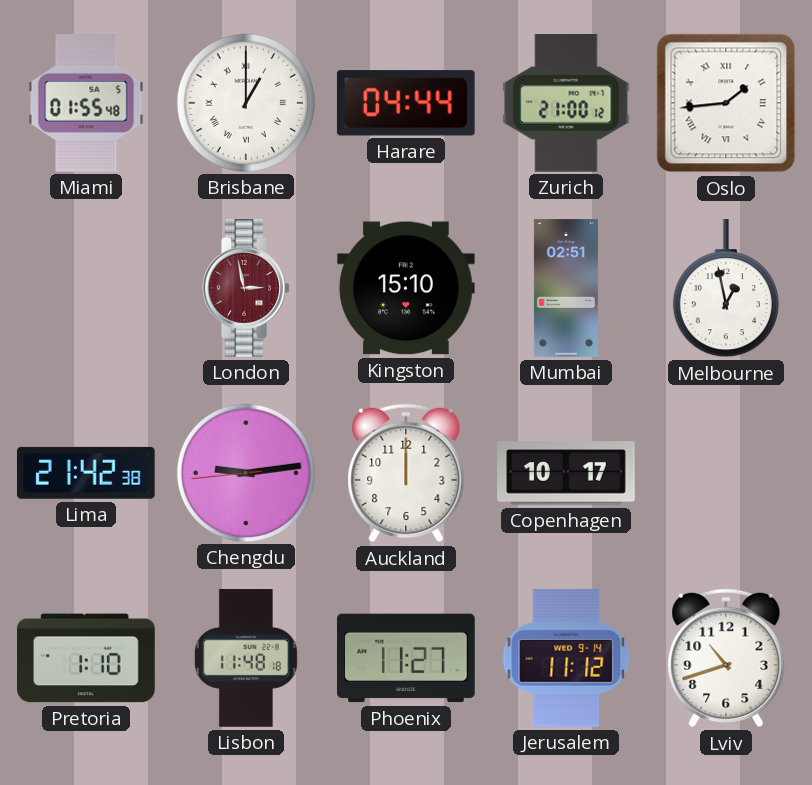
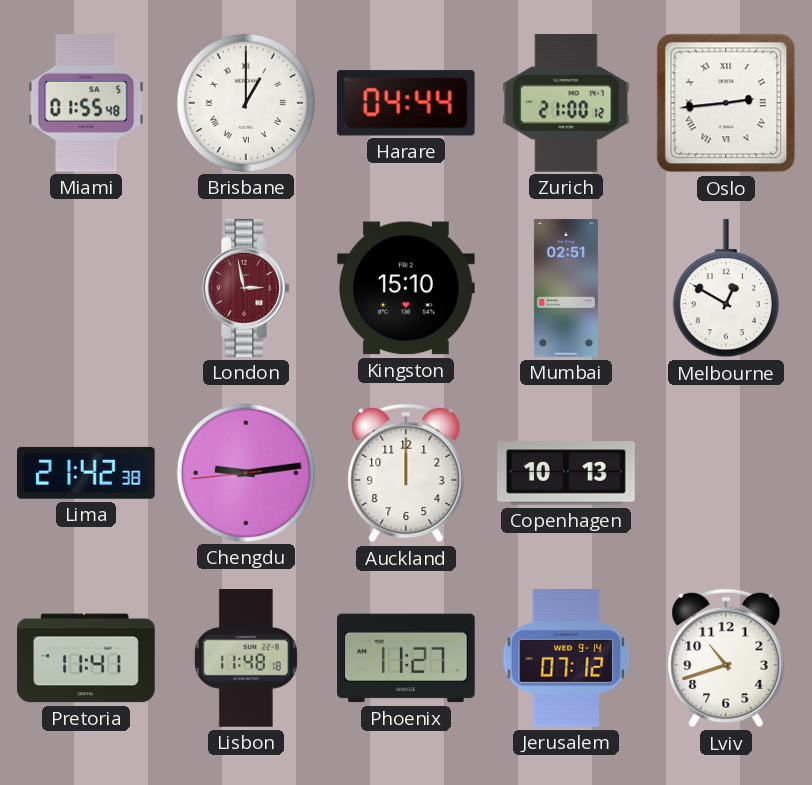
Oslo: 1:44 -> 2:44
Melbourne: 12:58 -> 12:50
Copenhagen: 10:17 -> 10:13
Pretoria: 1:10 -> 11:41
Jerusalem: 11:12 -> 07:12
